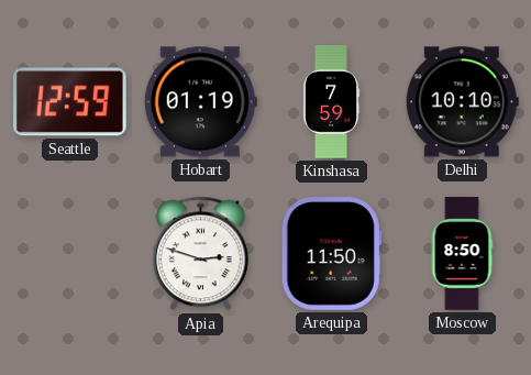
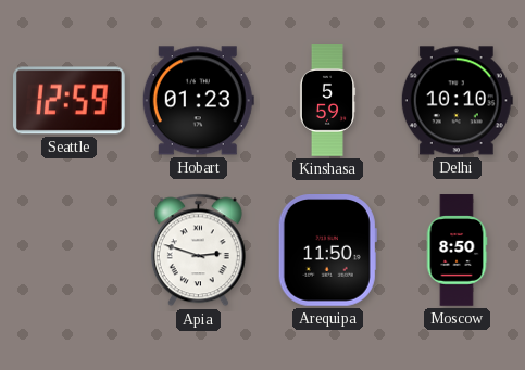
Hobart: 01:19 -> 01:23
Kinshasa: 7:59 -> 5:59
